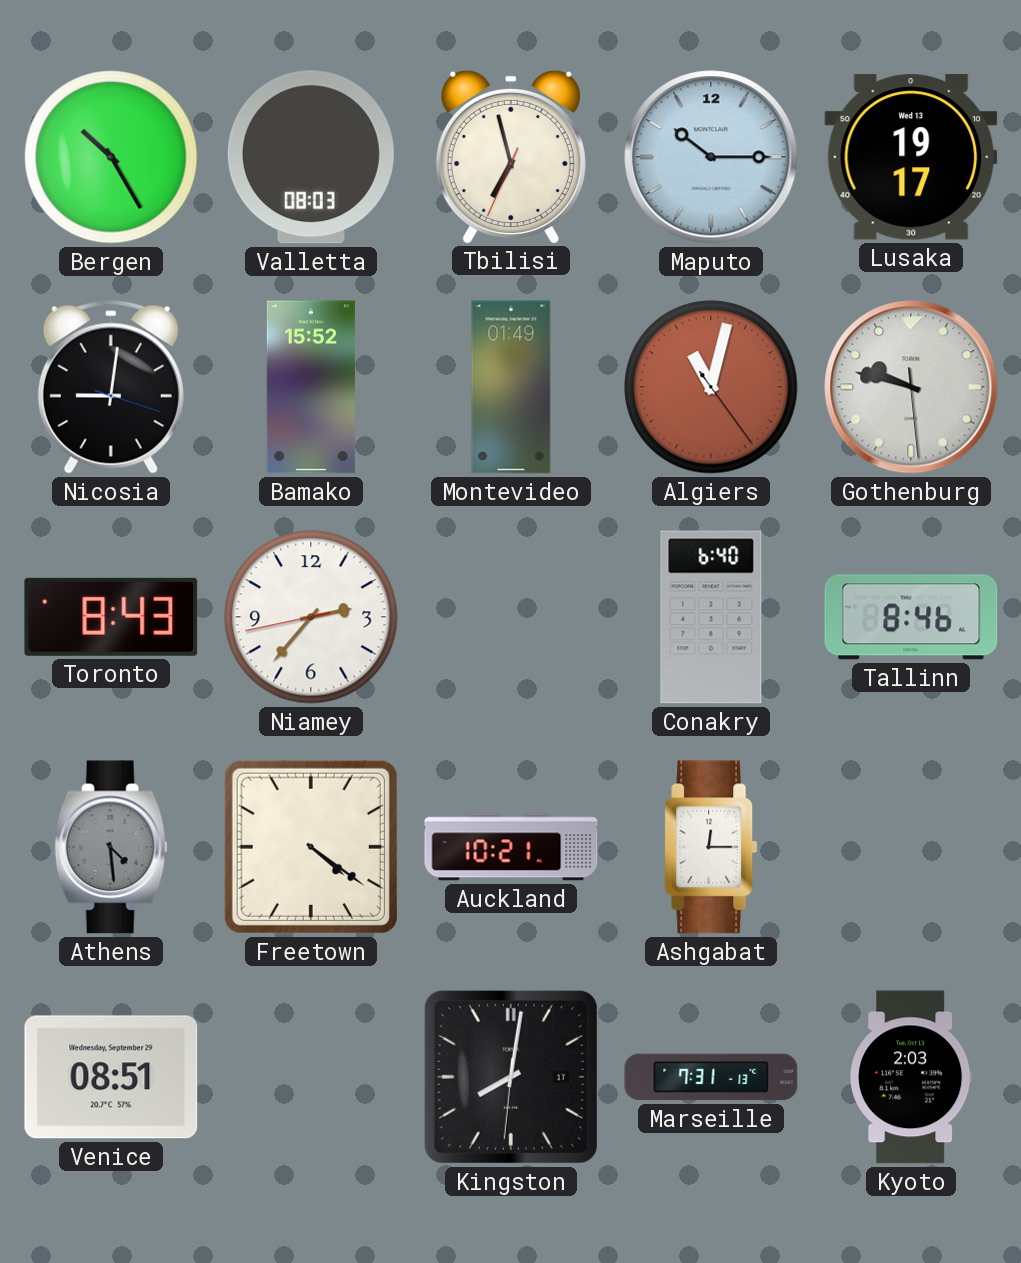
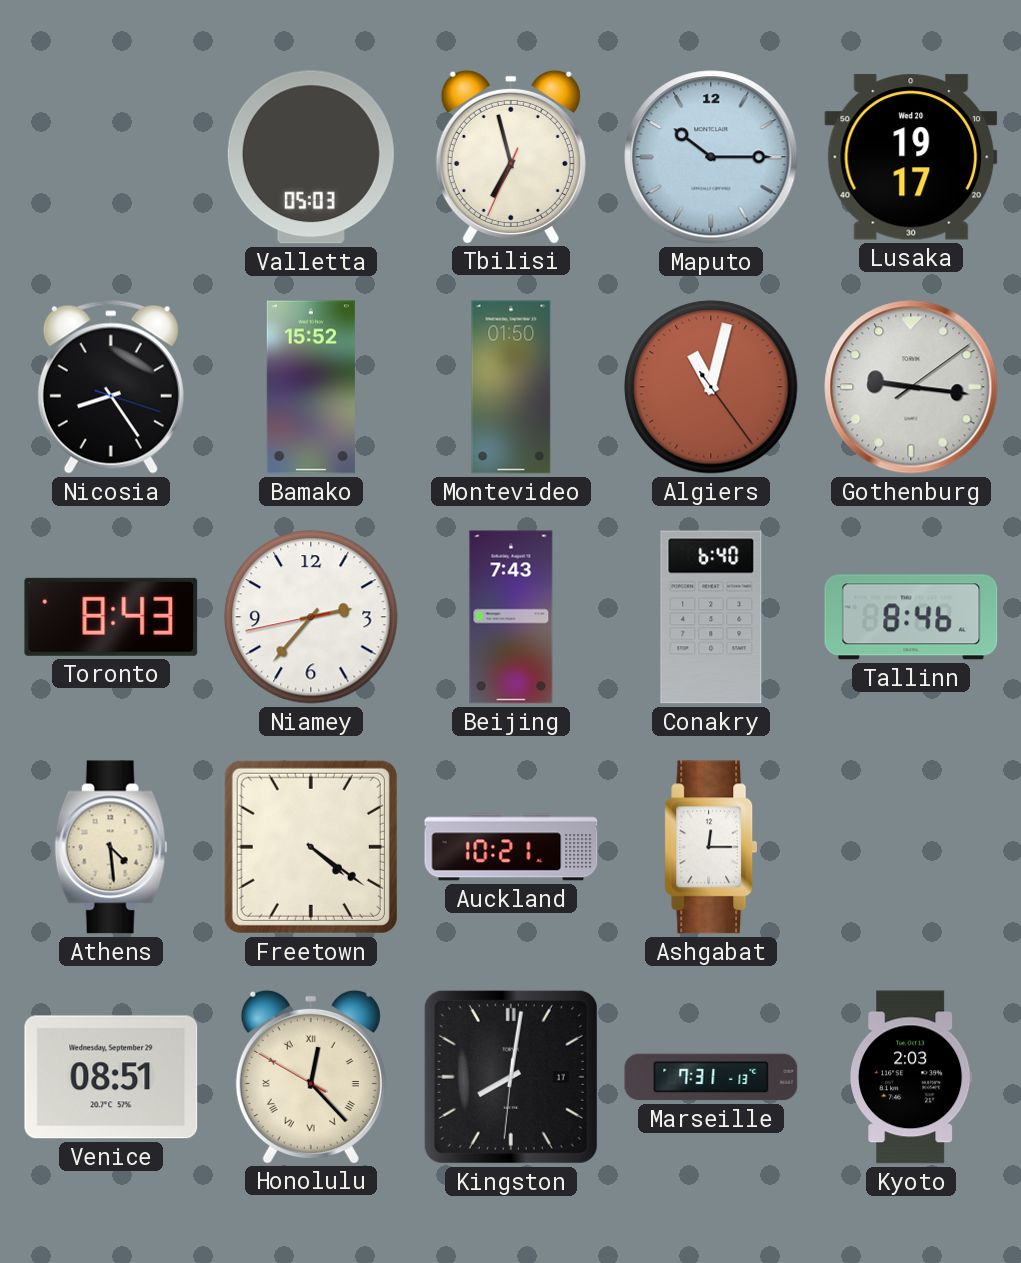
Bergen: 10:25 -> none
Valletta: 08:03 -> 05:03
Lusaka date: Wed 13 -> Wed 20
Nicosia: 9:01 -> 8:24
Montevideo: 01:49 -> 01:50
Gothenburg: 9:47 -> 9:16
Beijing: none -> 7:43
Athens dial: grey -> cream
Honolulu: none -> 12:22
